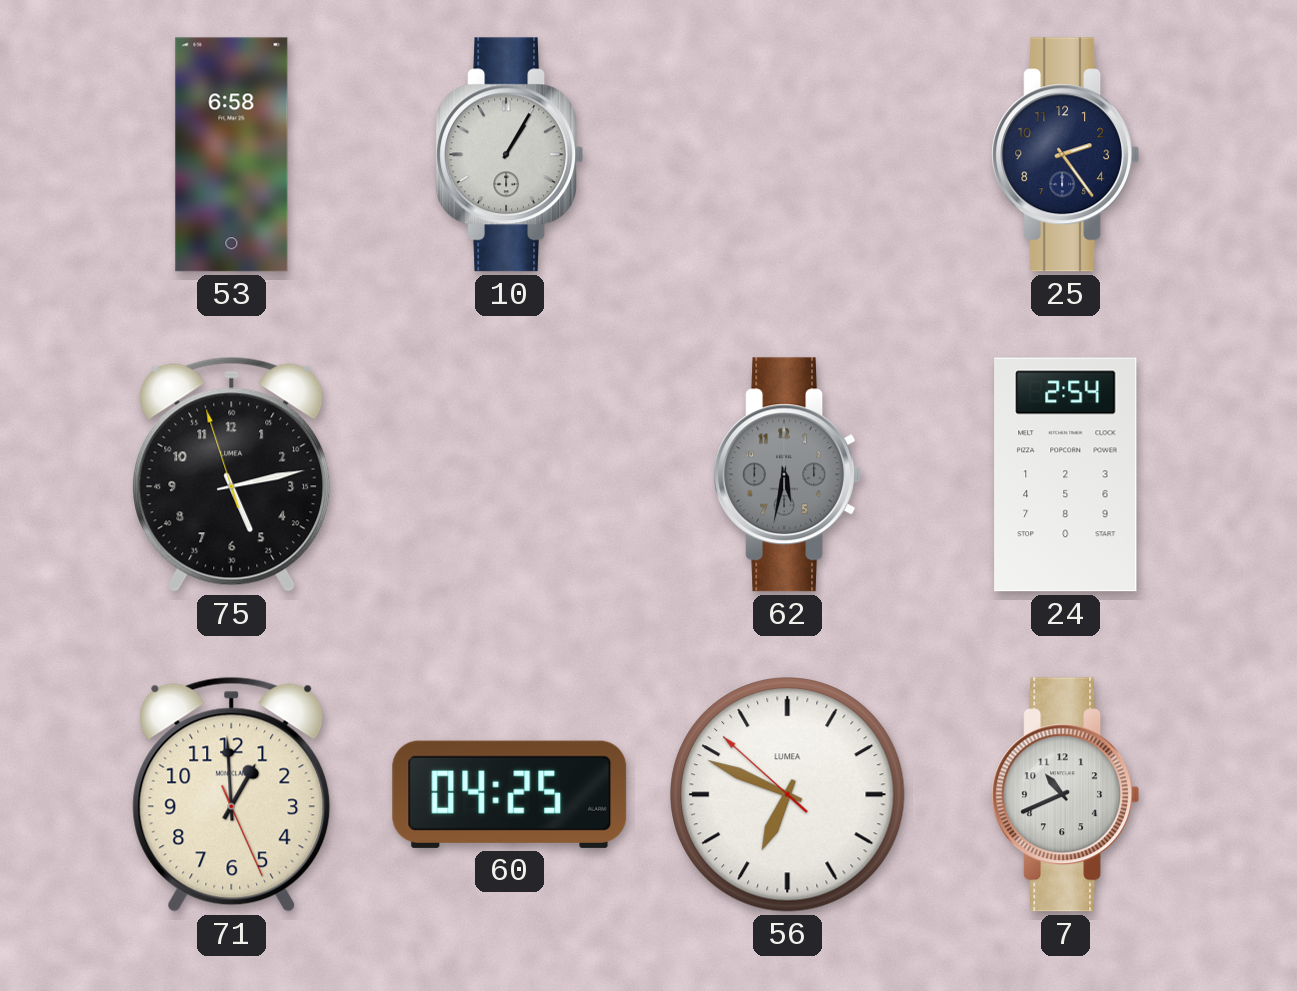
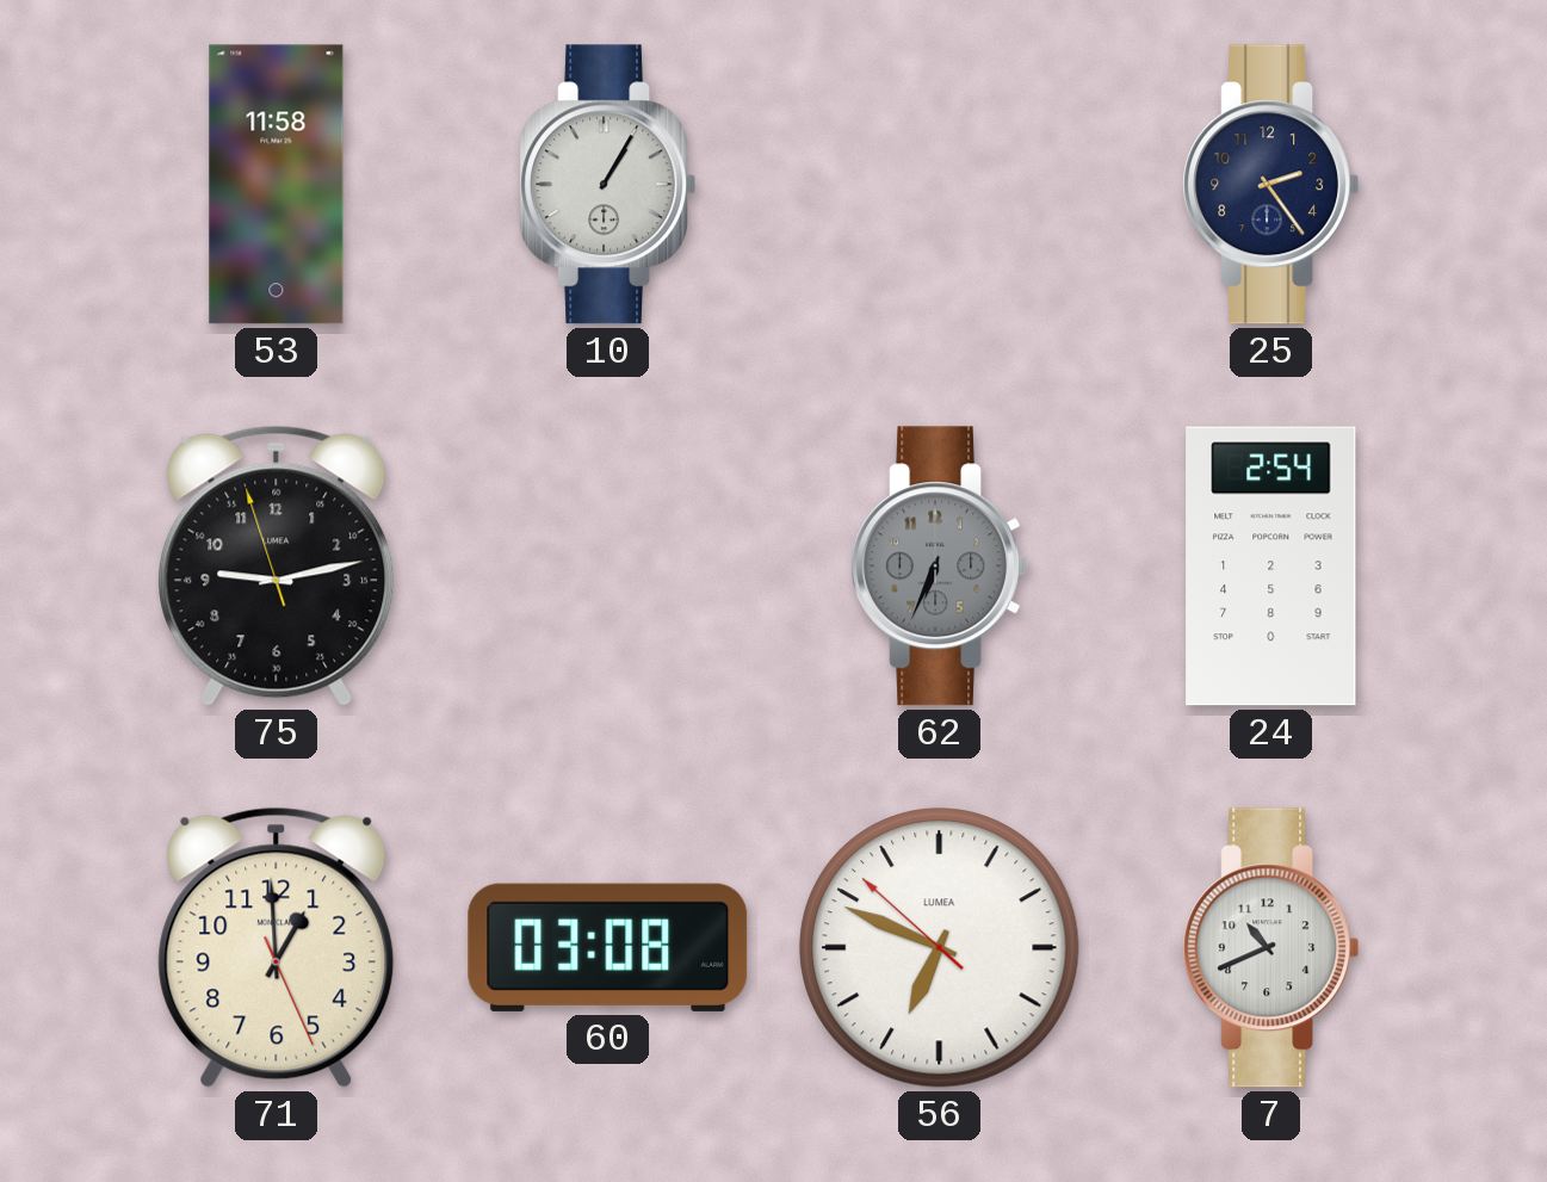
53: 6:58 -> 11:58
75: 5:12 -> 9:12
62: 5:32 -> 6:34
60: 04:25 -> 03:08
